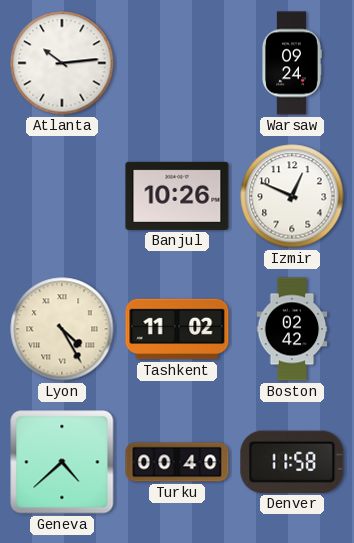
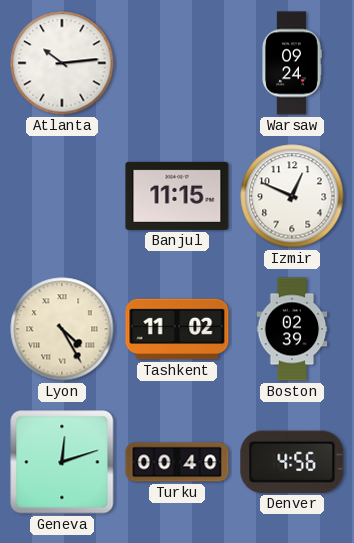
Banjul: 10:26 -> 11:15
Boston: 02:42 -> 02:39
Geneva: 4:38 -> 12:12
Denver: 11:58 -> 4:56
